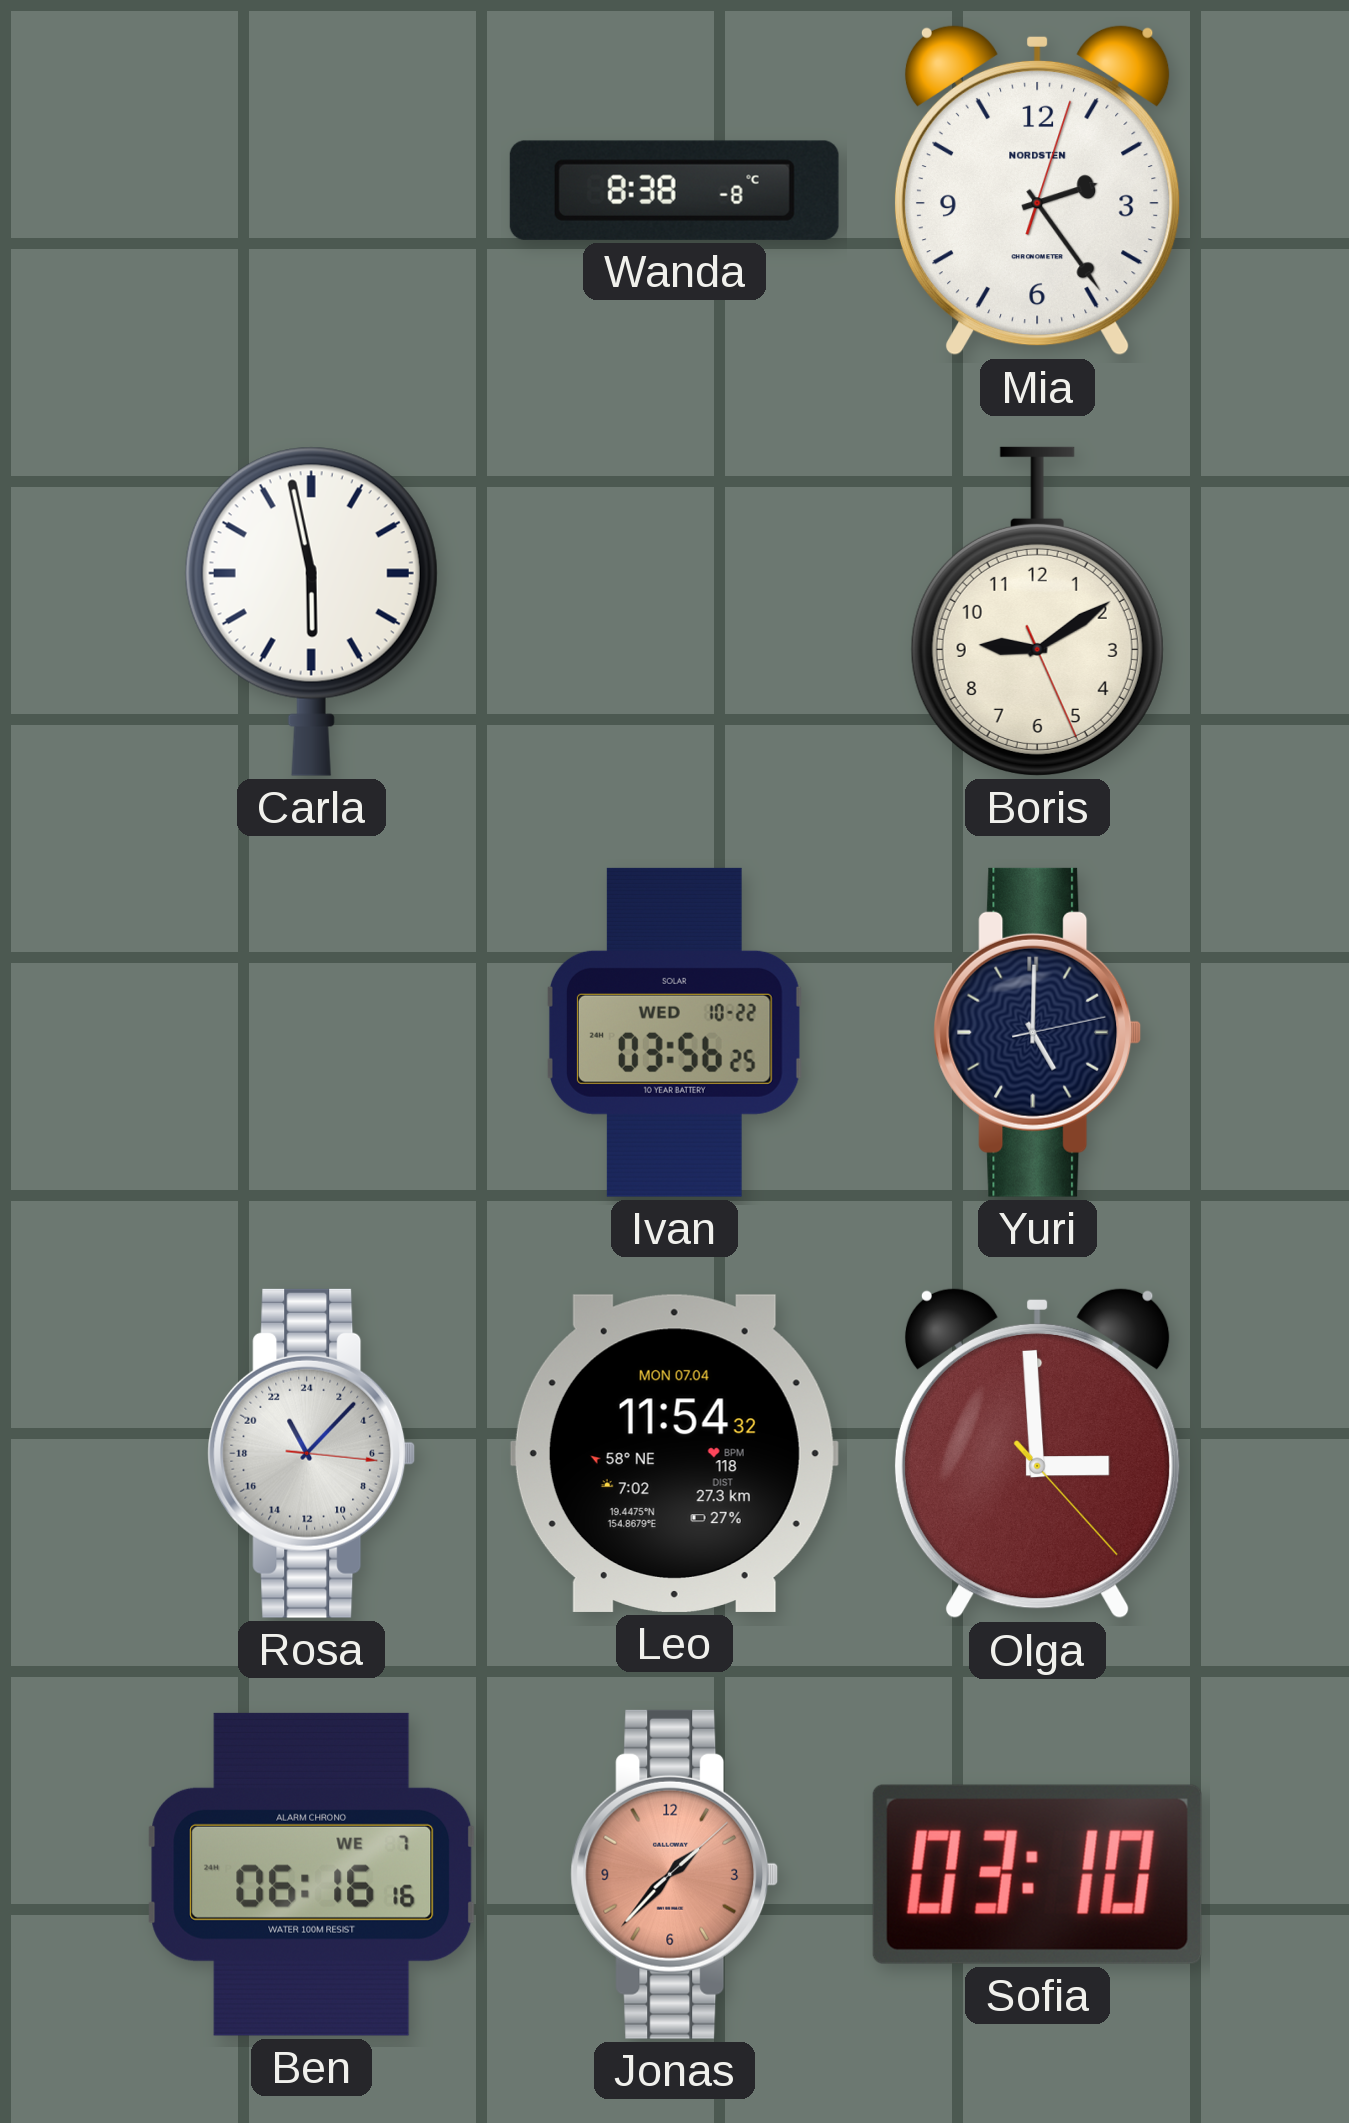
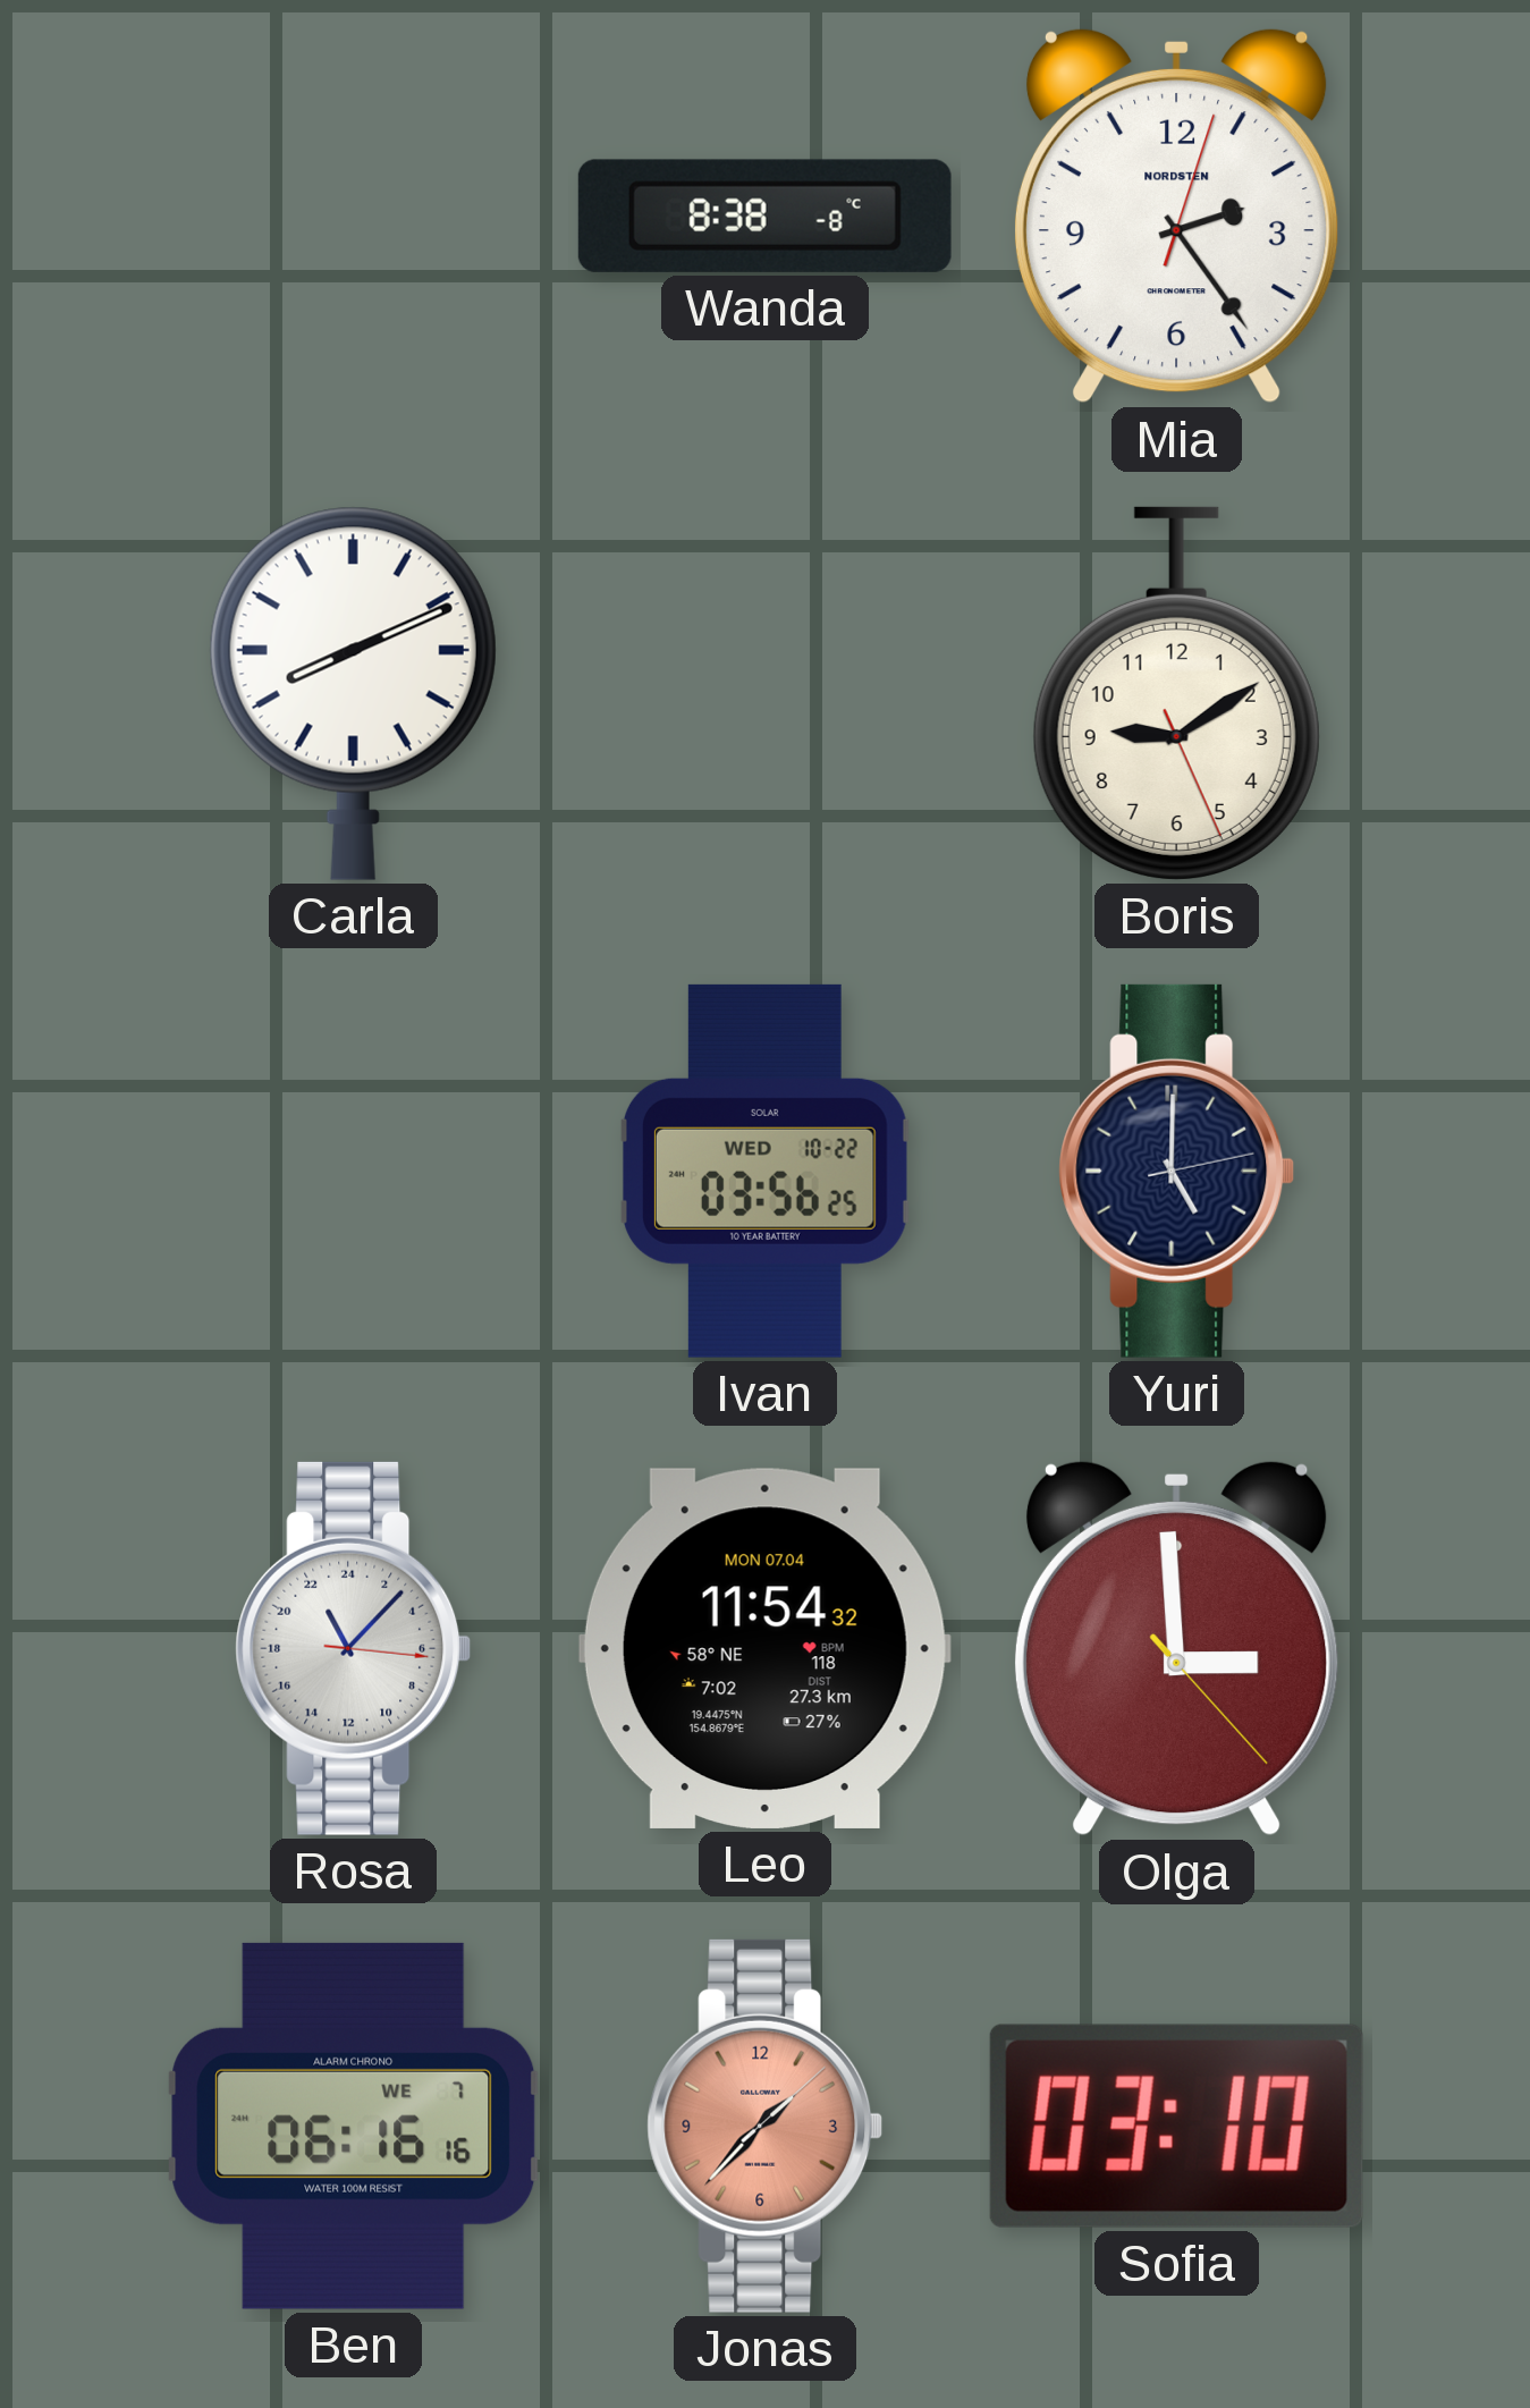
Carla: 5:58 -> 8:11
